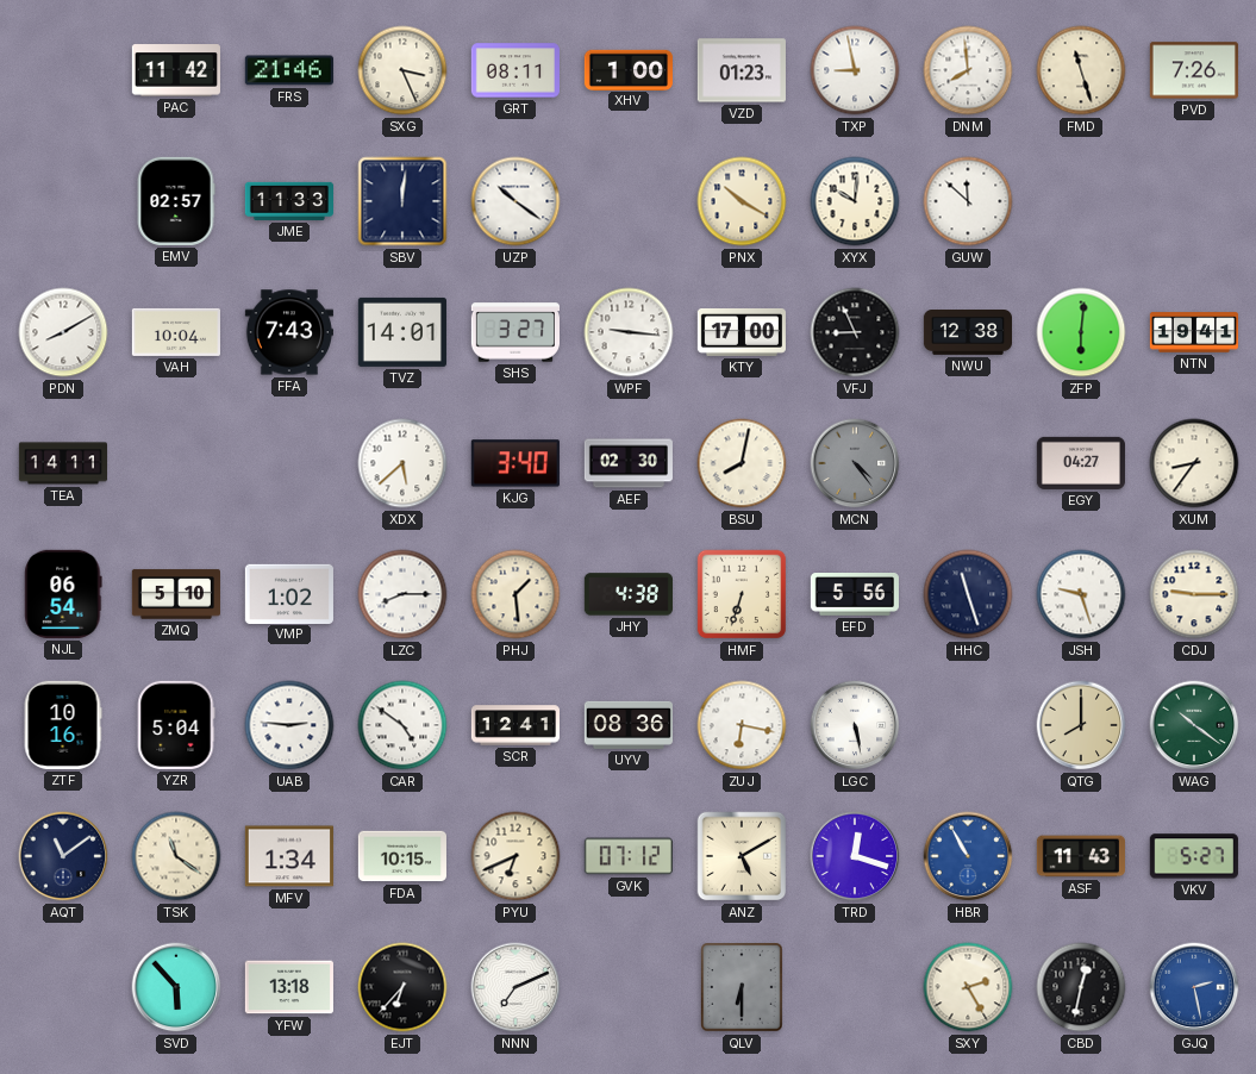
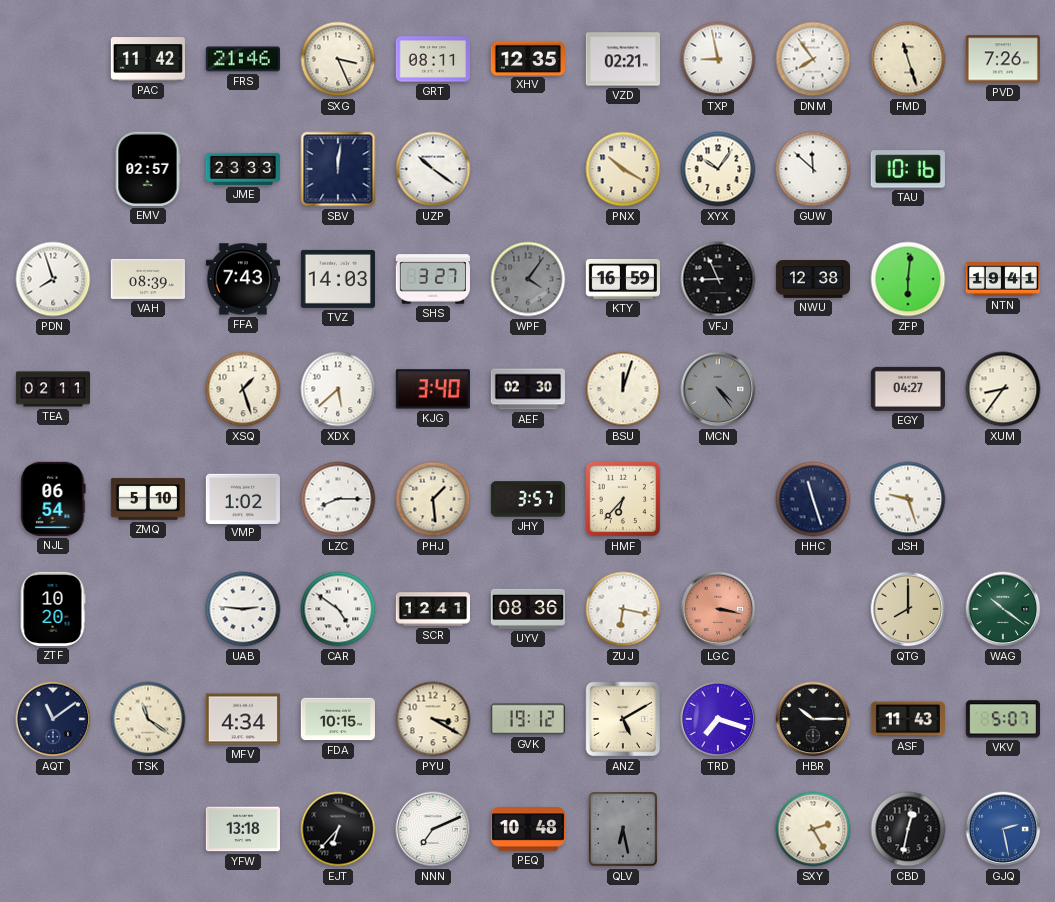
XHV: 1:00 -> 12:35
VZD: 01:23 -> 02:21
DNM: 7:59 -> 7:54
JME: 11:33 -> 23:33
XYX: 10:01 -> 10:06
TAU: none -> 10:16
PDN: 8:10 -> 7:57
VAH: 10:04 -> 08:39
TVZ: 14:01 -> 14:03
WPF: 9:16 -> 4:06
WPF dial: white -> grey
KTY: 17:00 -> 16:59
TEA: 14:11 -> 02:11
XSQ: none -> 1:27
BSU: 8:02 -> 12:03
JHY: 4:38 -> 3:57
HMF: 6:33 -> 6:37
EFD: 5:56 -> none
CDJ: 9:15 -> none
ZTF: 10:16 -> 10:20
YZR: 5:04 -> none
LGC: 5:28 -> 3:17
LGC dial: white -> salmon
MFV: 1:34 -> 4:34
PYU: 6:41 -> 3:20
GVK: 07:12 -> 19:12
TRD: 12:18 -> 7:18
HBR: 10:55 -> 10:15
HBR dial: blue -> black
VKV: 5:27 -> 5:07
SVD: 5:53 -> none
PEQ: none -> 10:48
QLV: 6:30 -> 6:28
